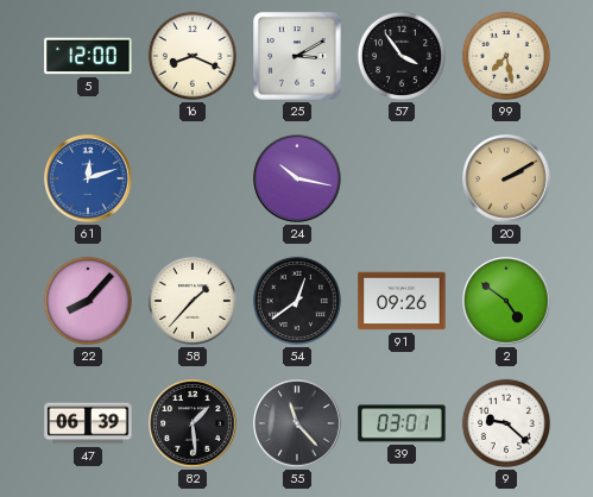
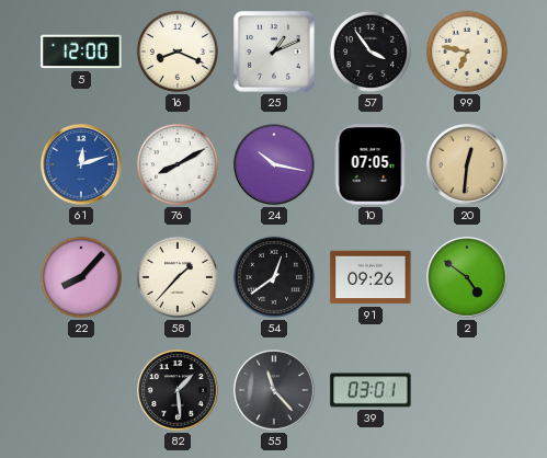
25: 3:10 -> 1:11
99: 7:28 -> 6:47
76: none -> 8:10
10: none -> 07:05
20: 2:10 -> 12:31
47: 06:39 -> none
9: 9:22 -> none
